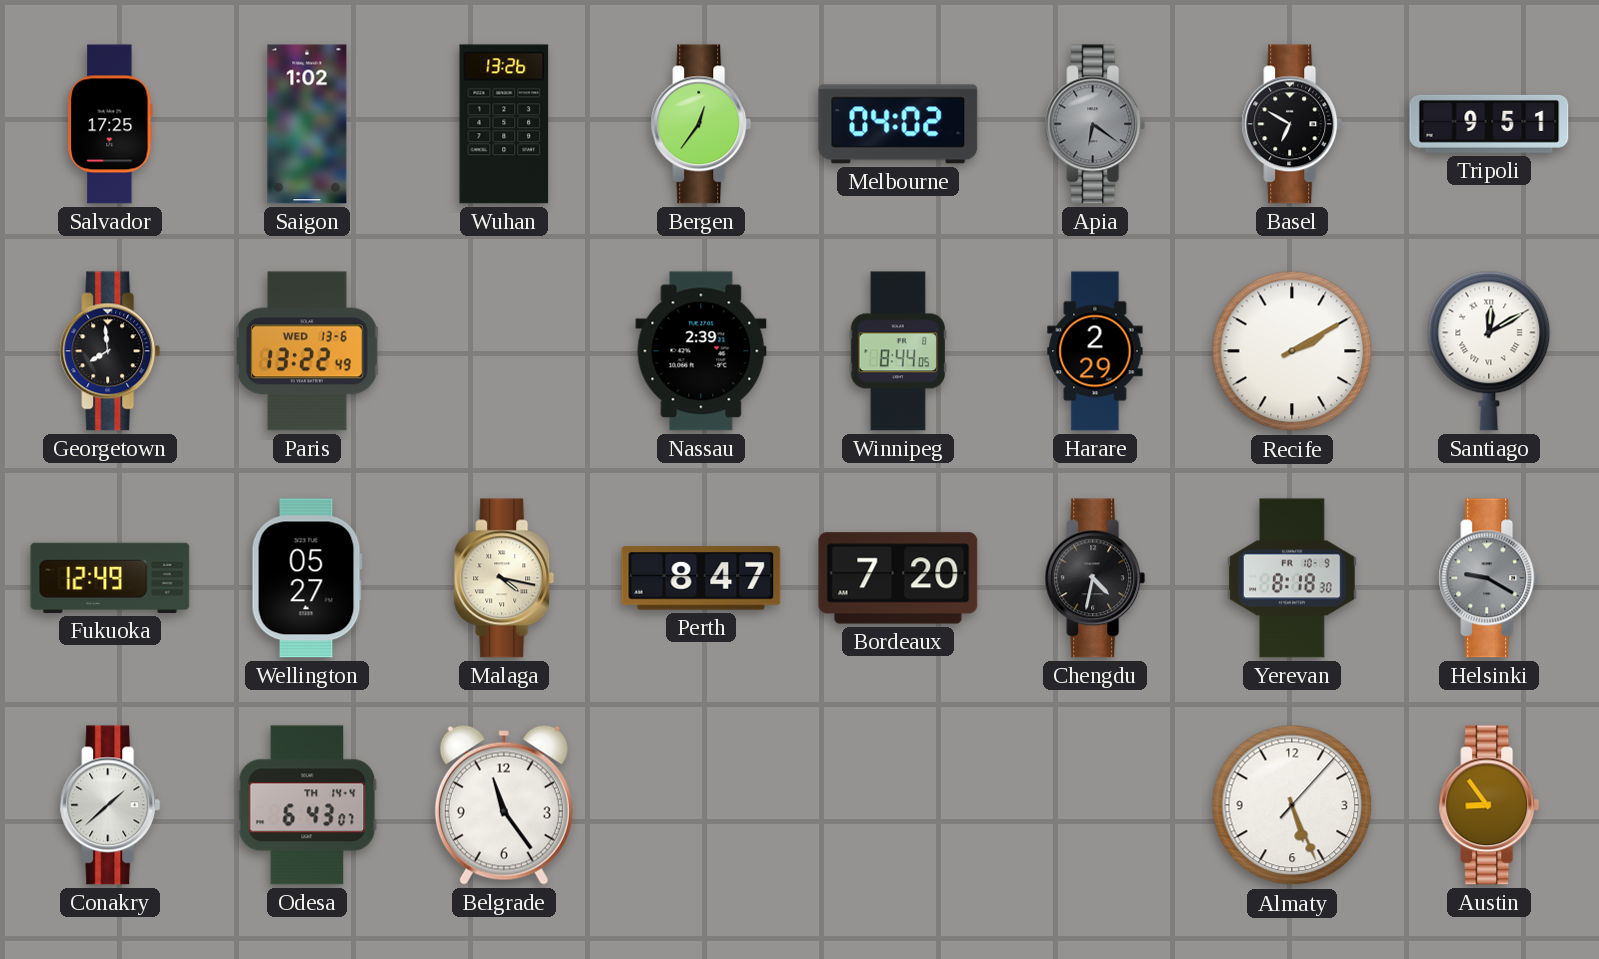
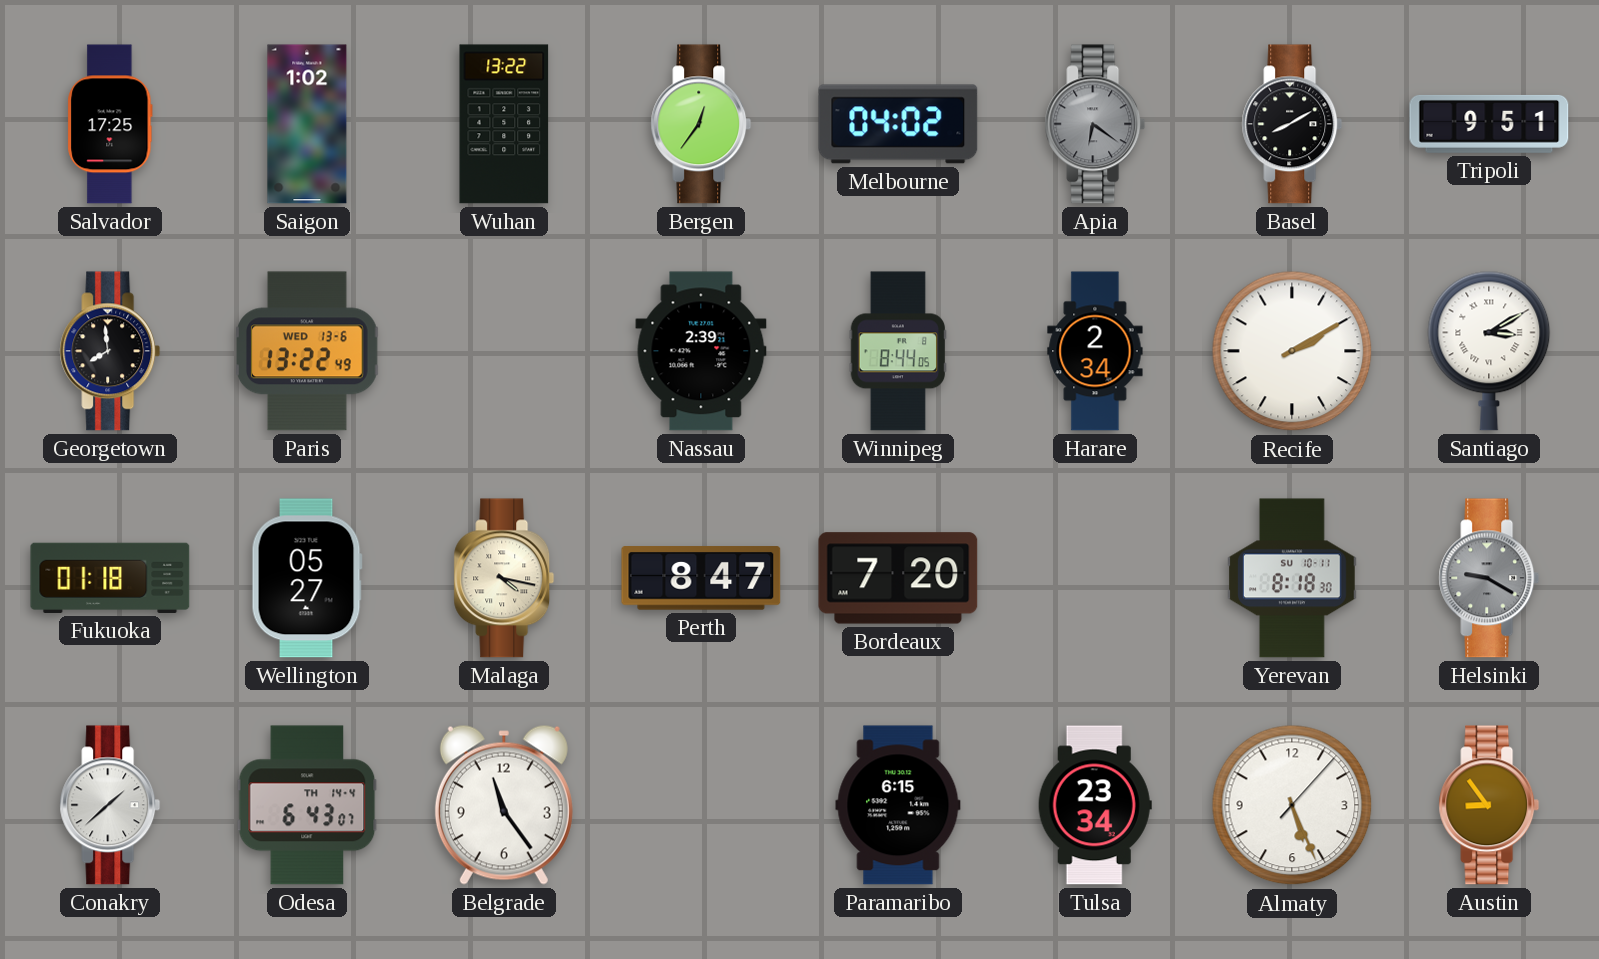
Wuhan: 13:26 -> 13:22
Basel: 6:50 -> 8:10
Harare: 2:29 -> 2:34
Santiago: 12:10 -> 3:10
Fukuoka: 12:49 -> 01:18
Chengdu: 4:32 -> none
Yerevan date: FR 10-9 -> SU 10-11
Paramaribo: none -> 6:15
Tulsa: none -> 23:34
